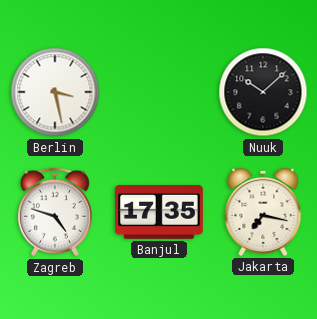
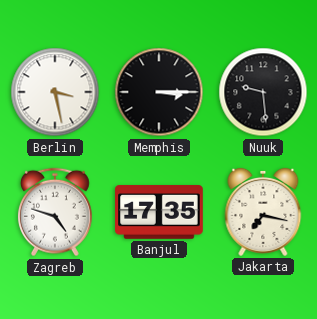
Memphis: none -> 3:15
Nuuk: 10:08 -> 9:29
